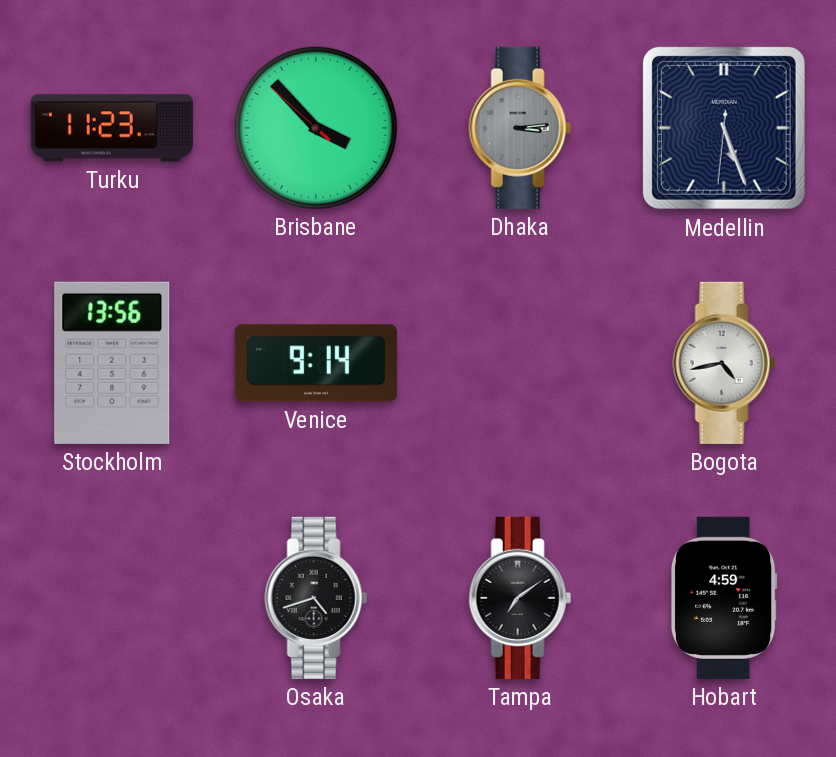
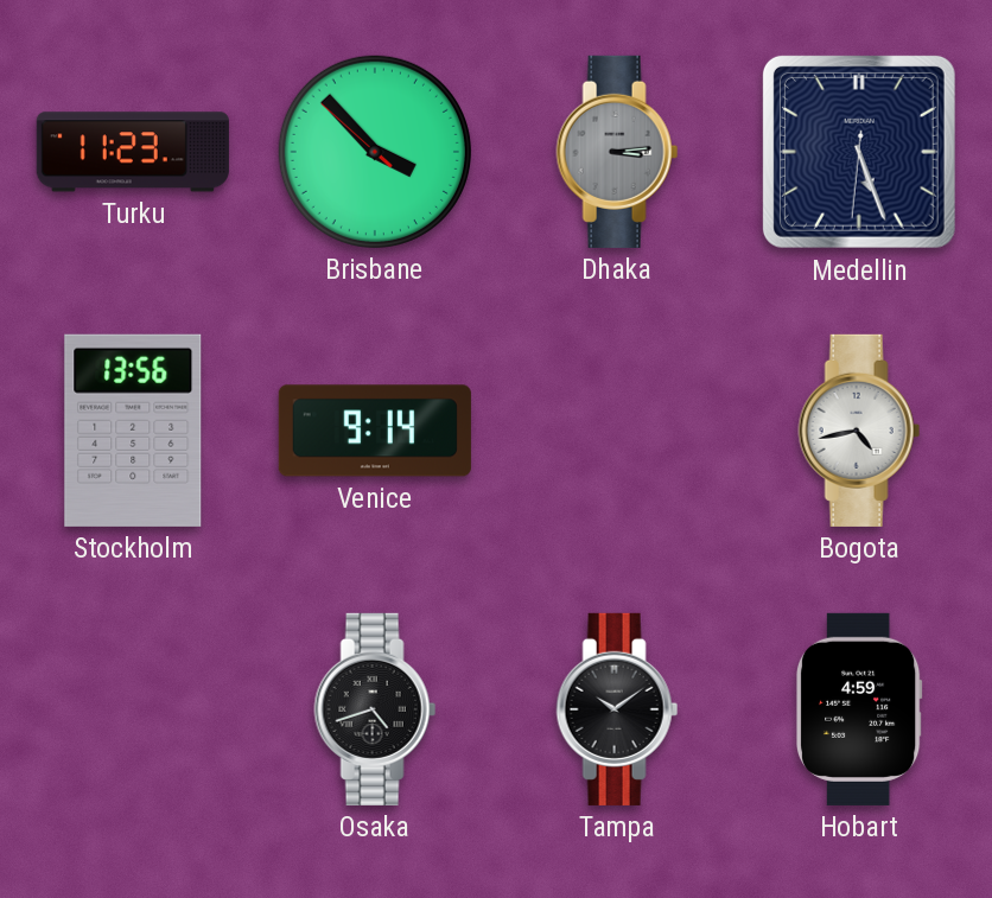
Tampa: 7:09 -> 10:09
